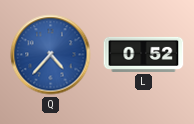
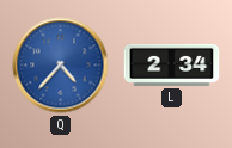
L: 0:52 -> 2:34
